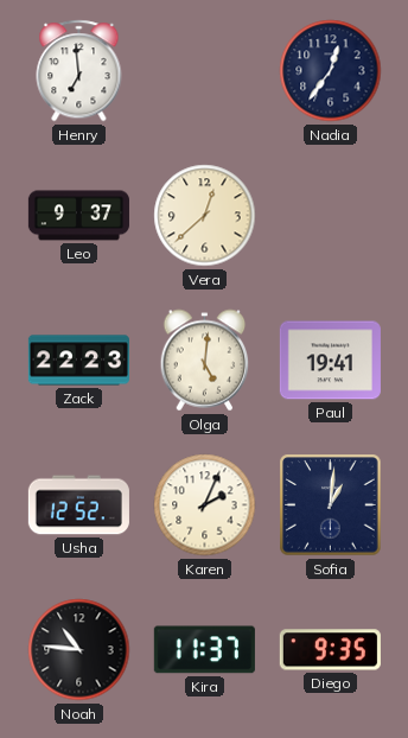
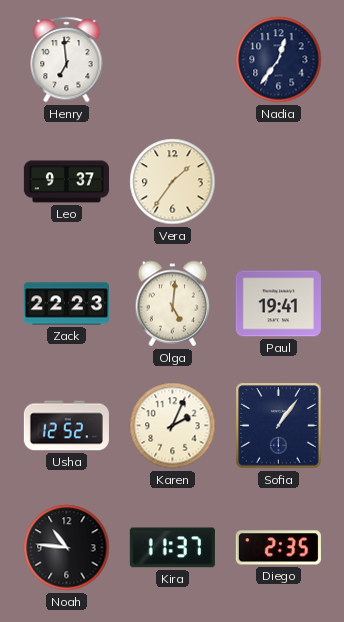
Vera: 12:38 -> 1:36
Sofia: 1:01 -> 1:06
Diego: 9:35 -> 2:35
